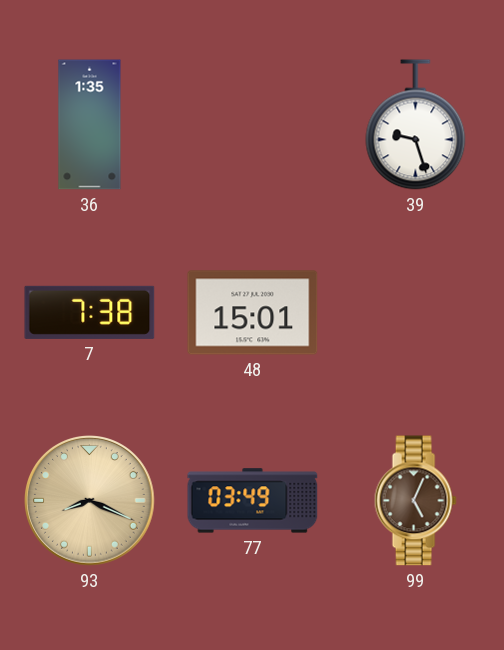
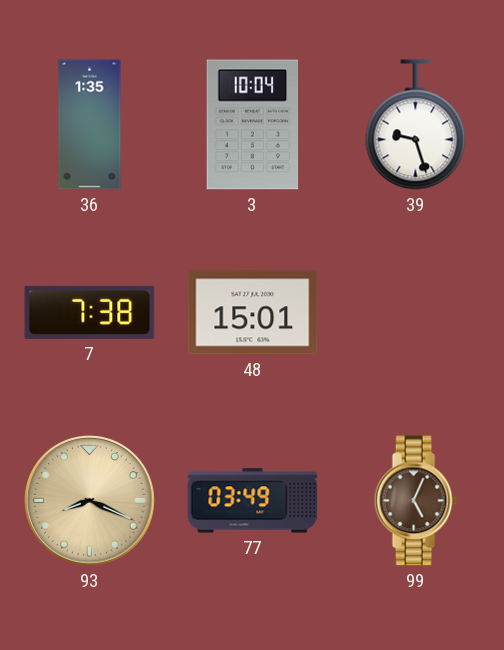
3: none -> 10:04
